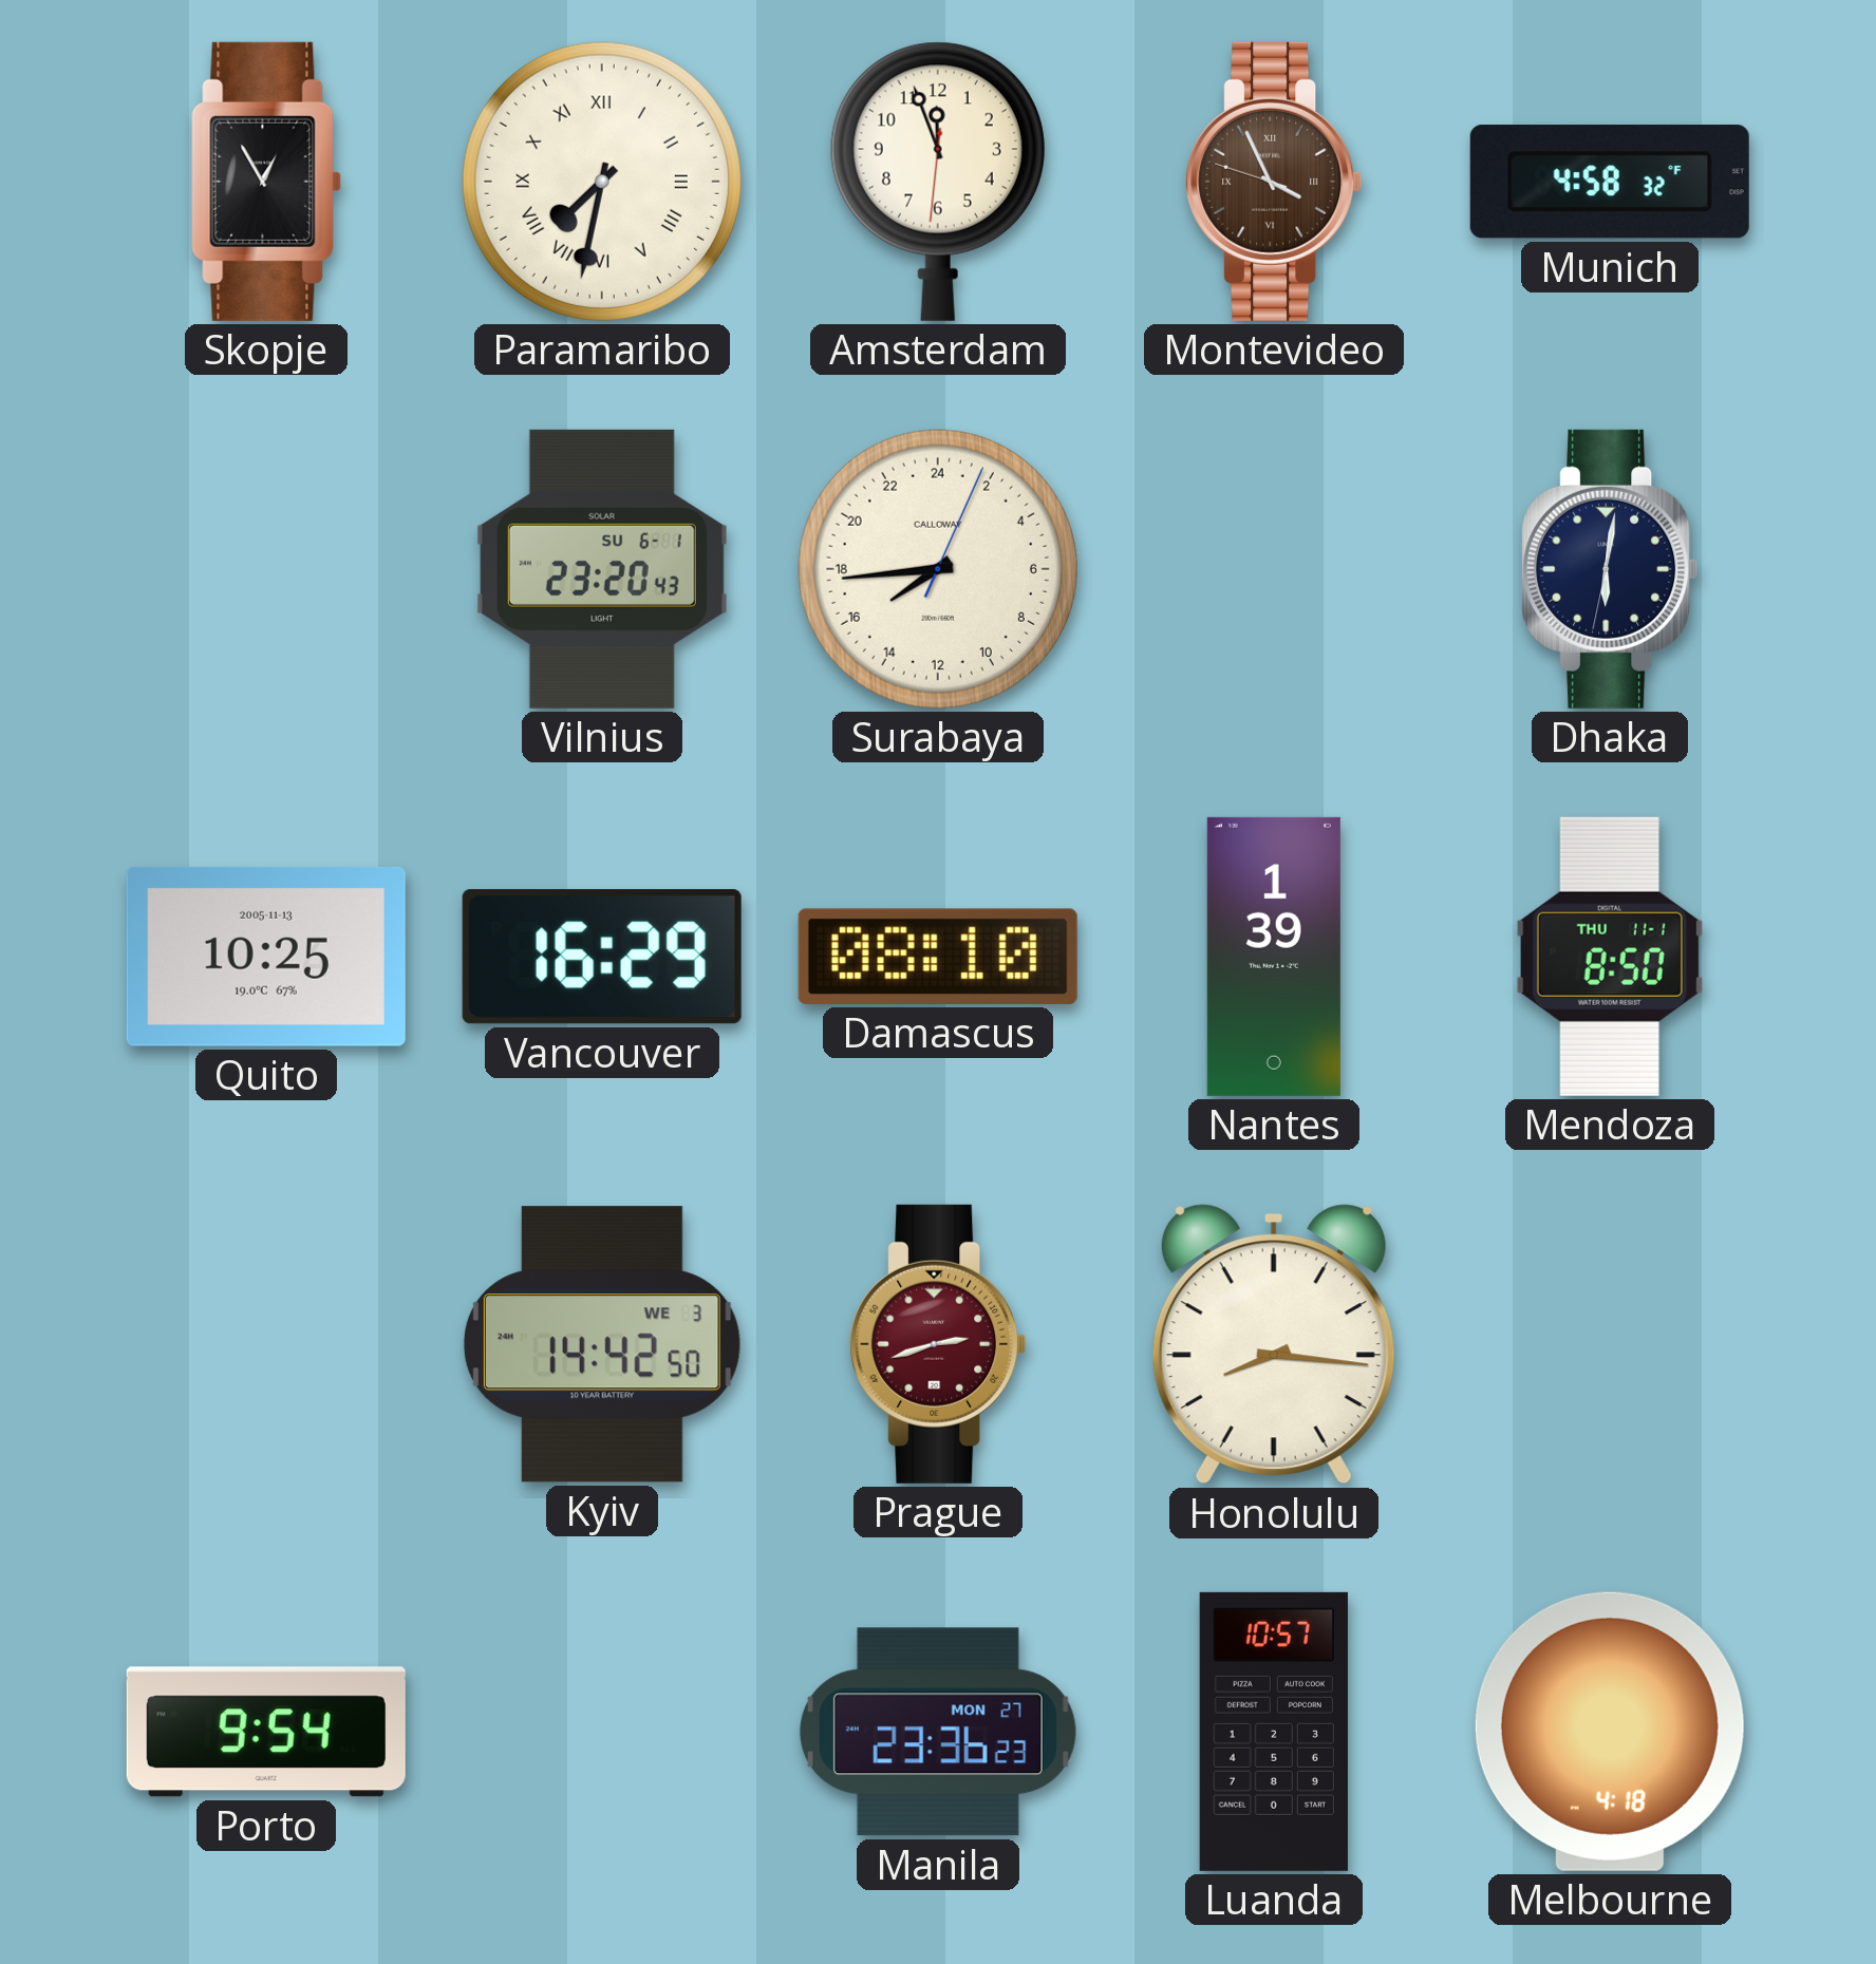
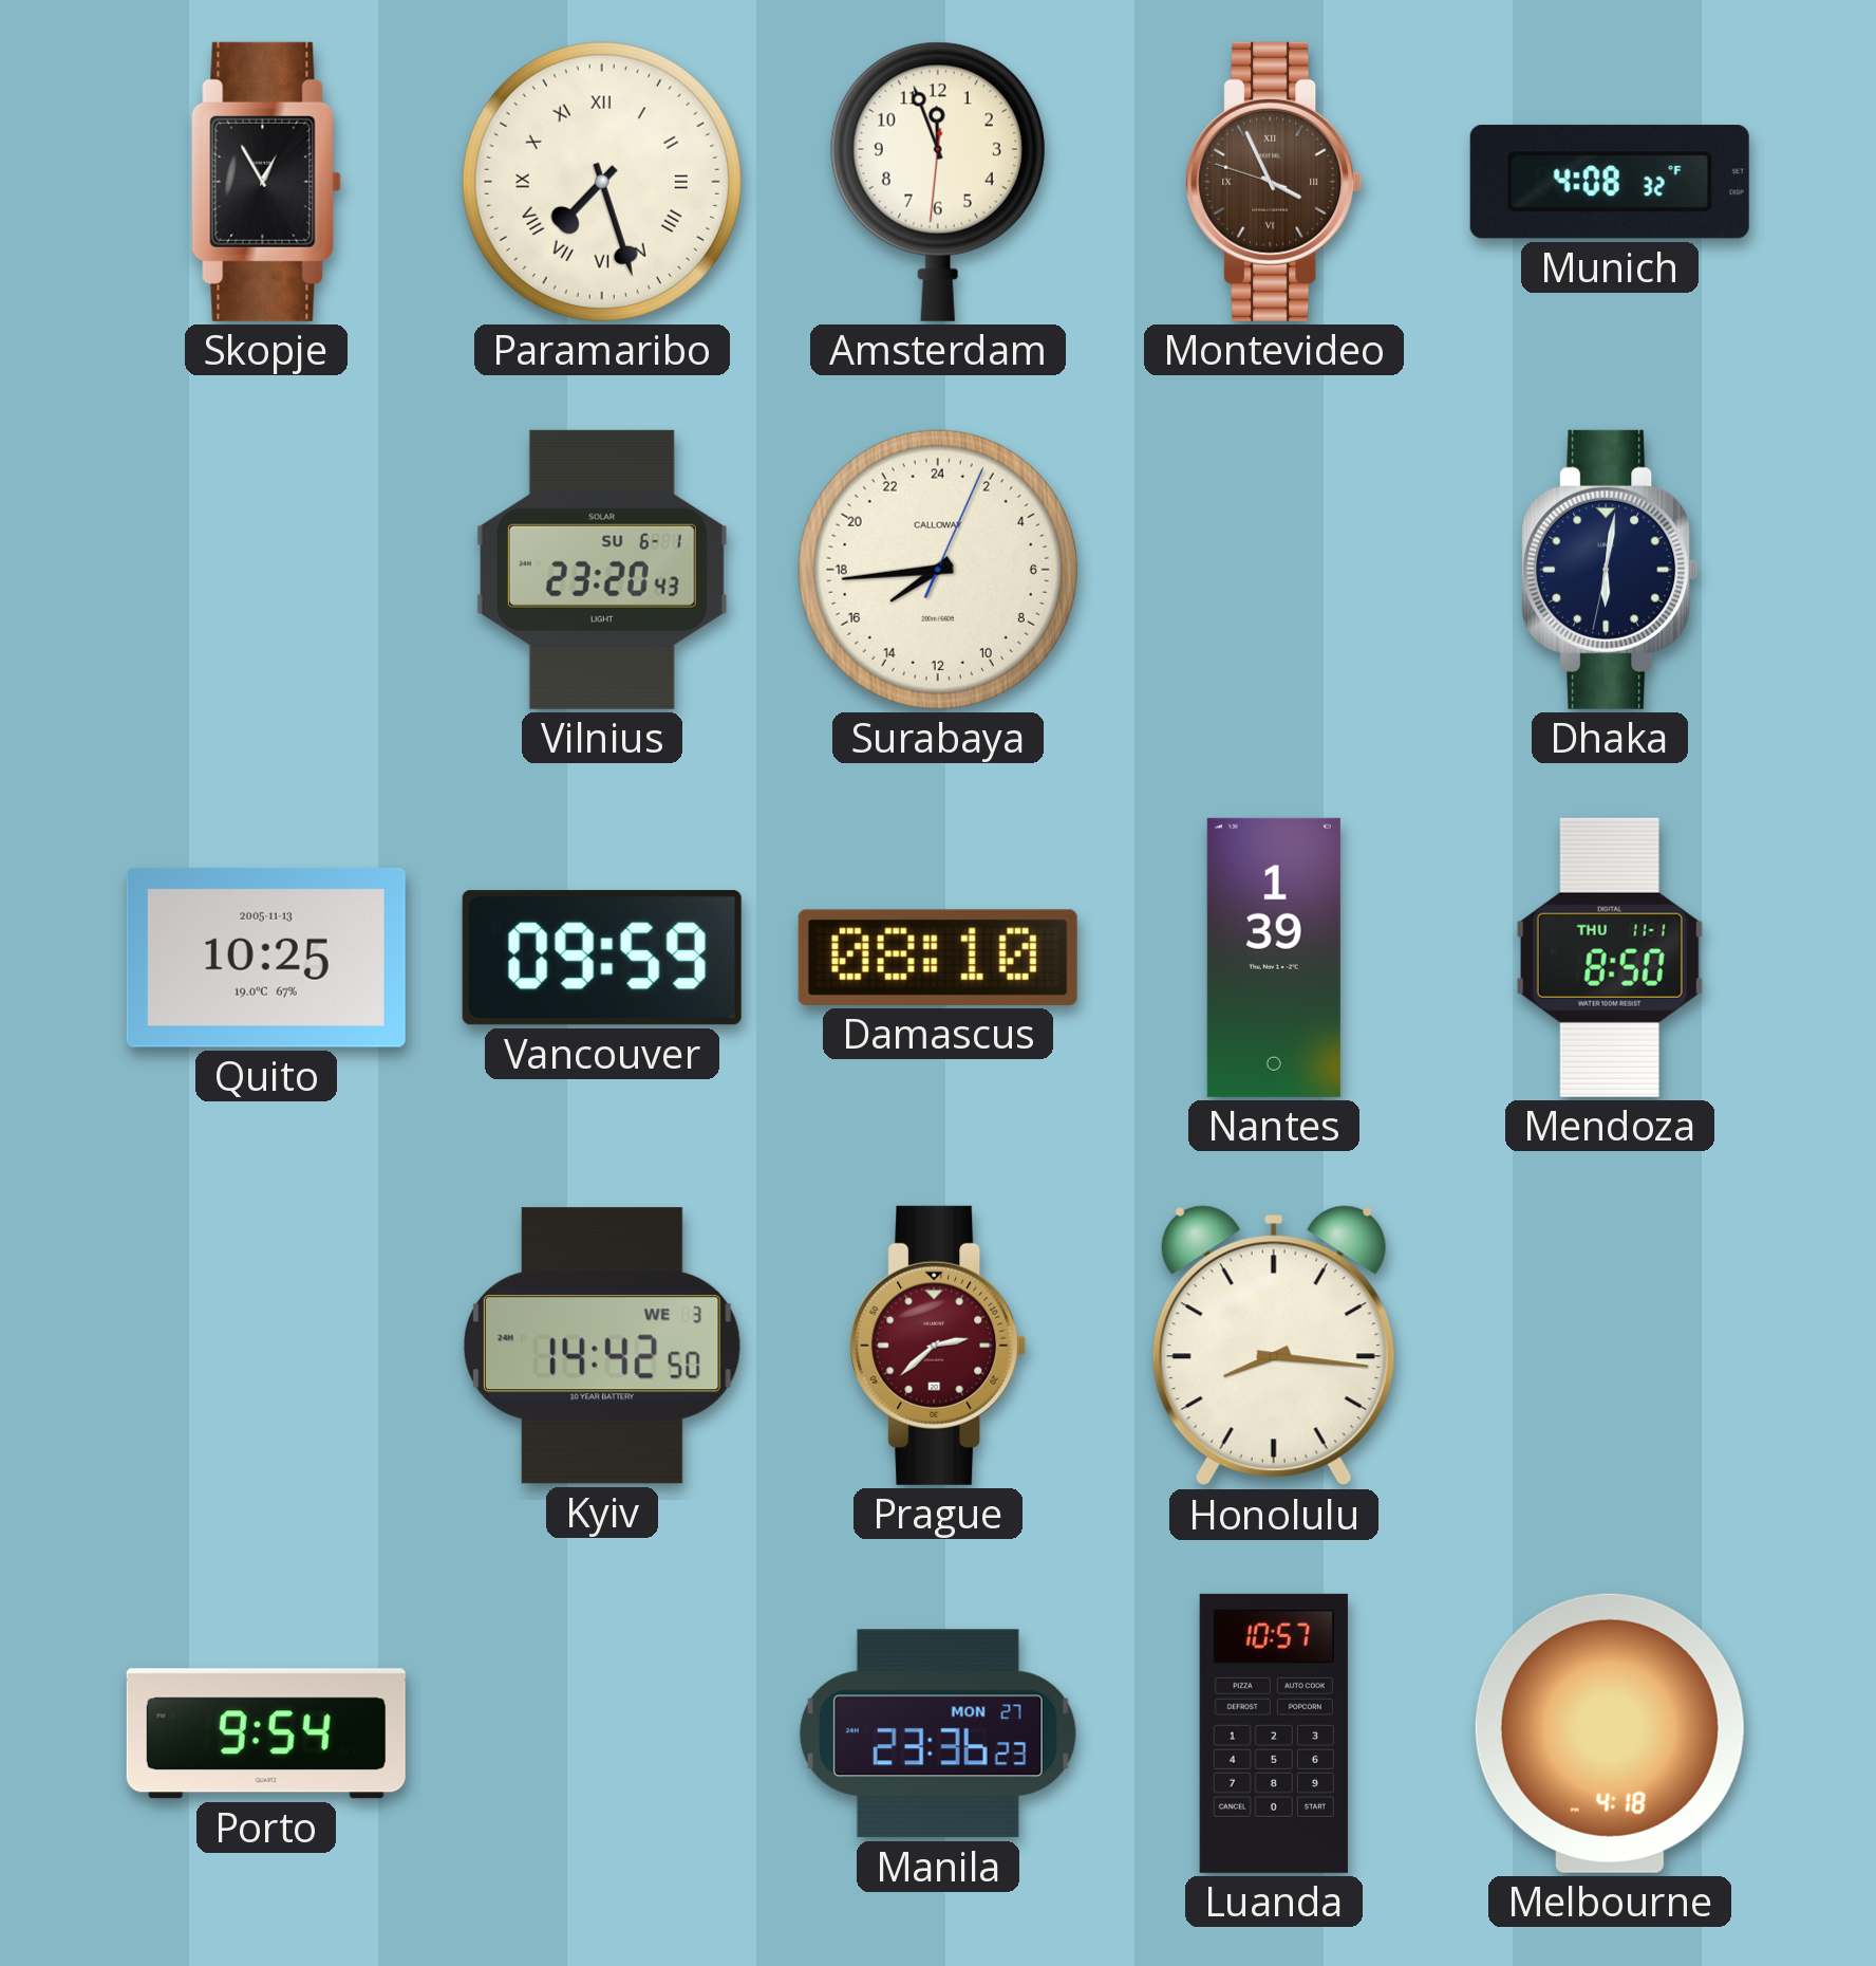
Paramaribo: 7:32 -> 7:27
Munich: 4:58 -> 4:08
Vancouver: 16:29 -> 09:59
Prague: 2:42 -> 2:38
